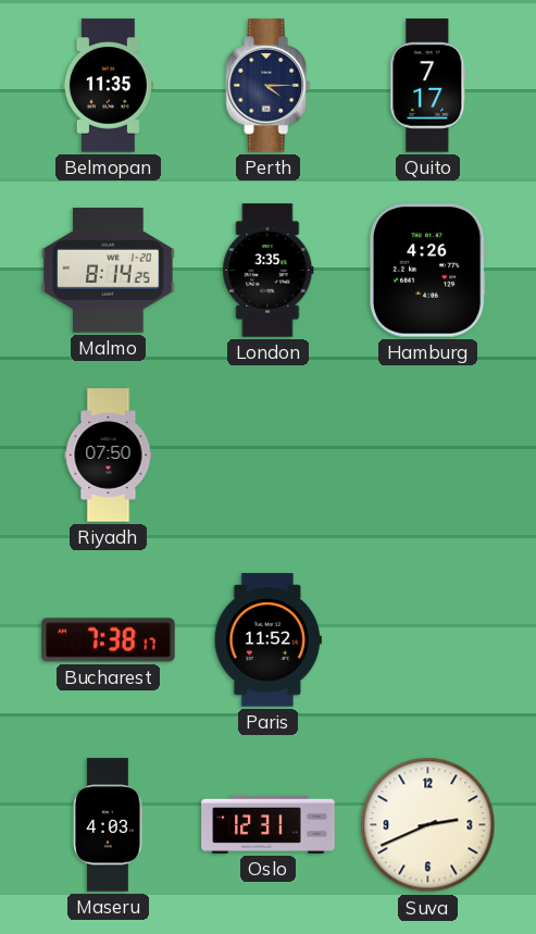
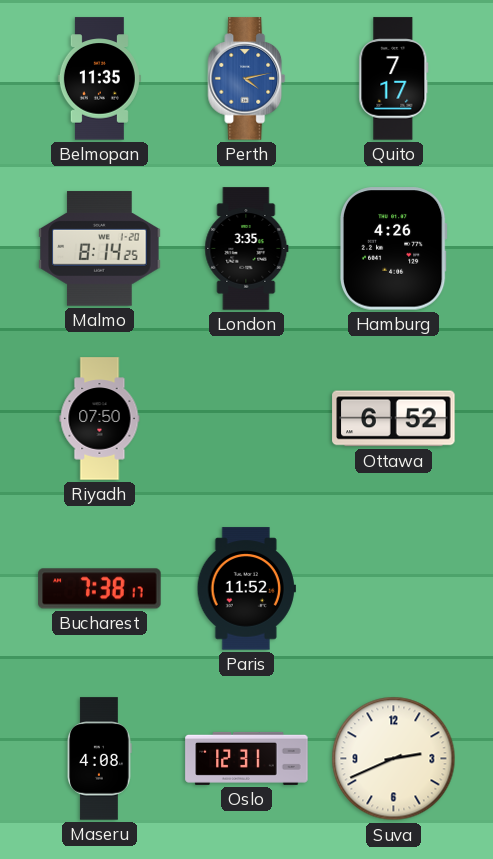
Perth: 4:15 -> 4:13
Perth dial: navy -> blue
Ottawa: none -> 6:52
Maseru: 4:03 -> 4:08
